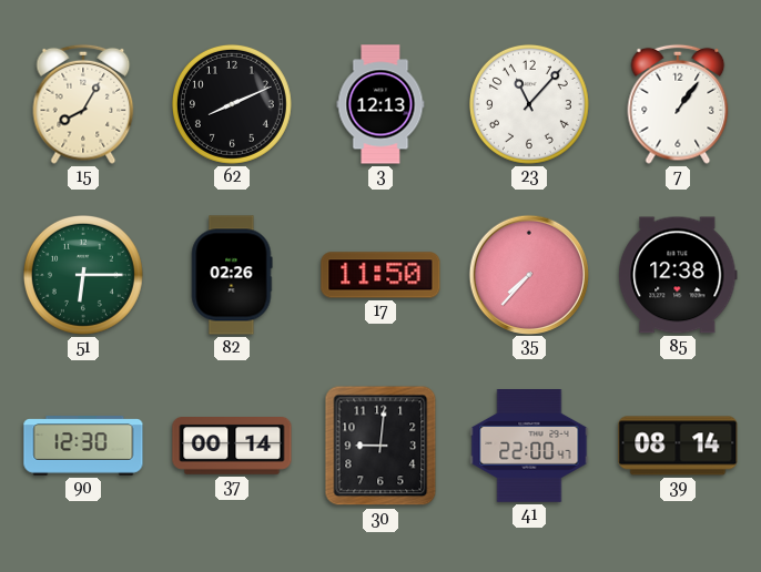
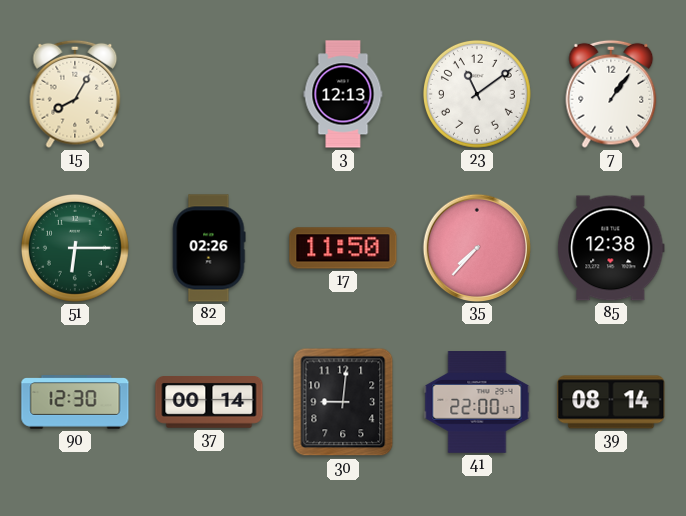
62: 8:11 -> none
23: 11:07 -> 11:09
